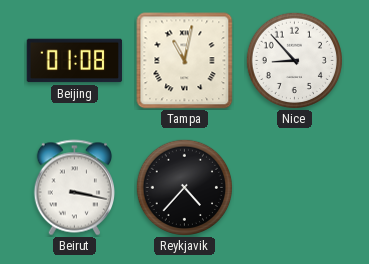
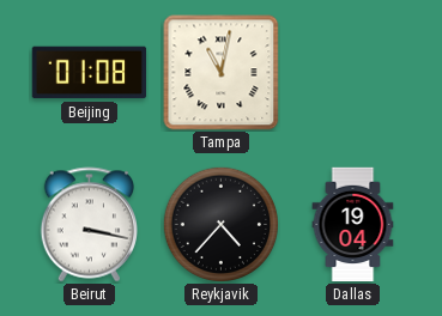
Nice: 8:53 -> none
Dallas: none -> 19:04
